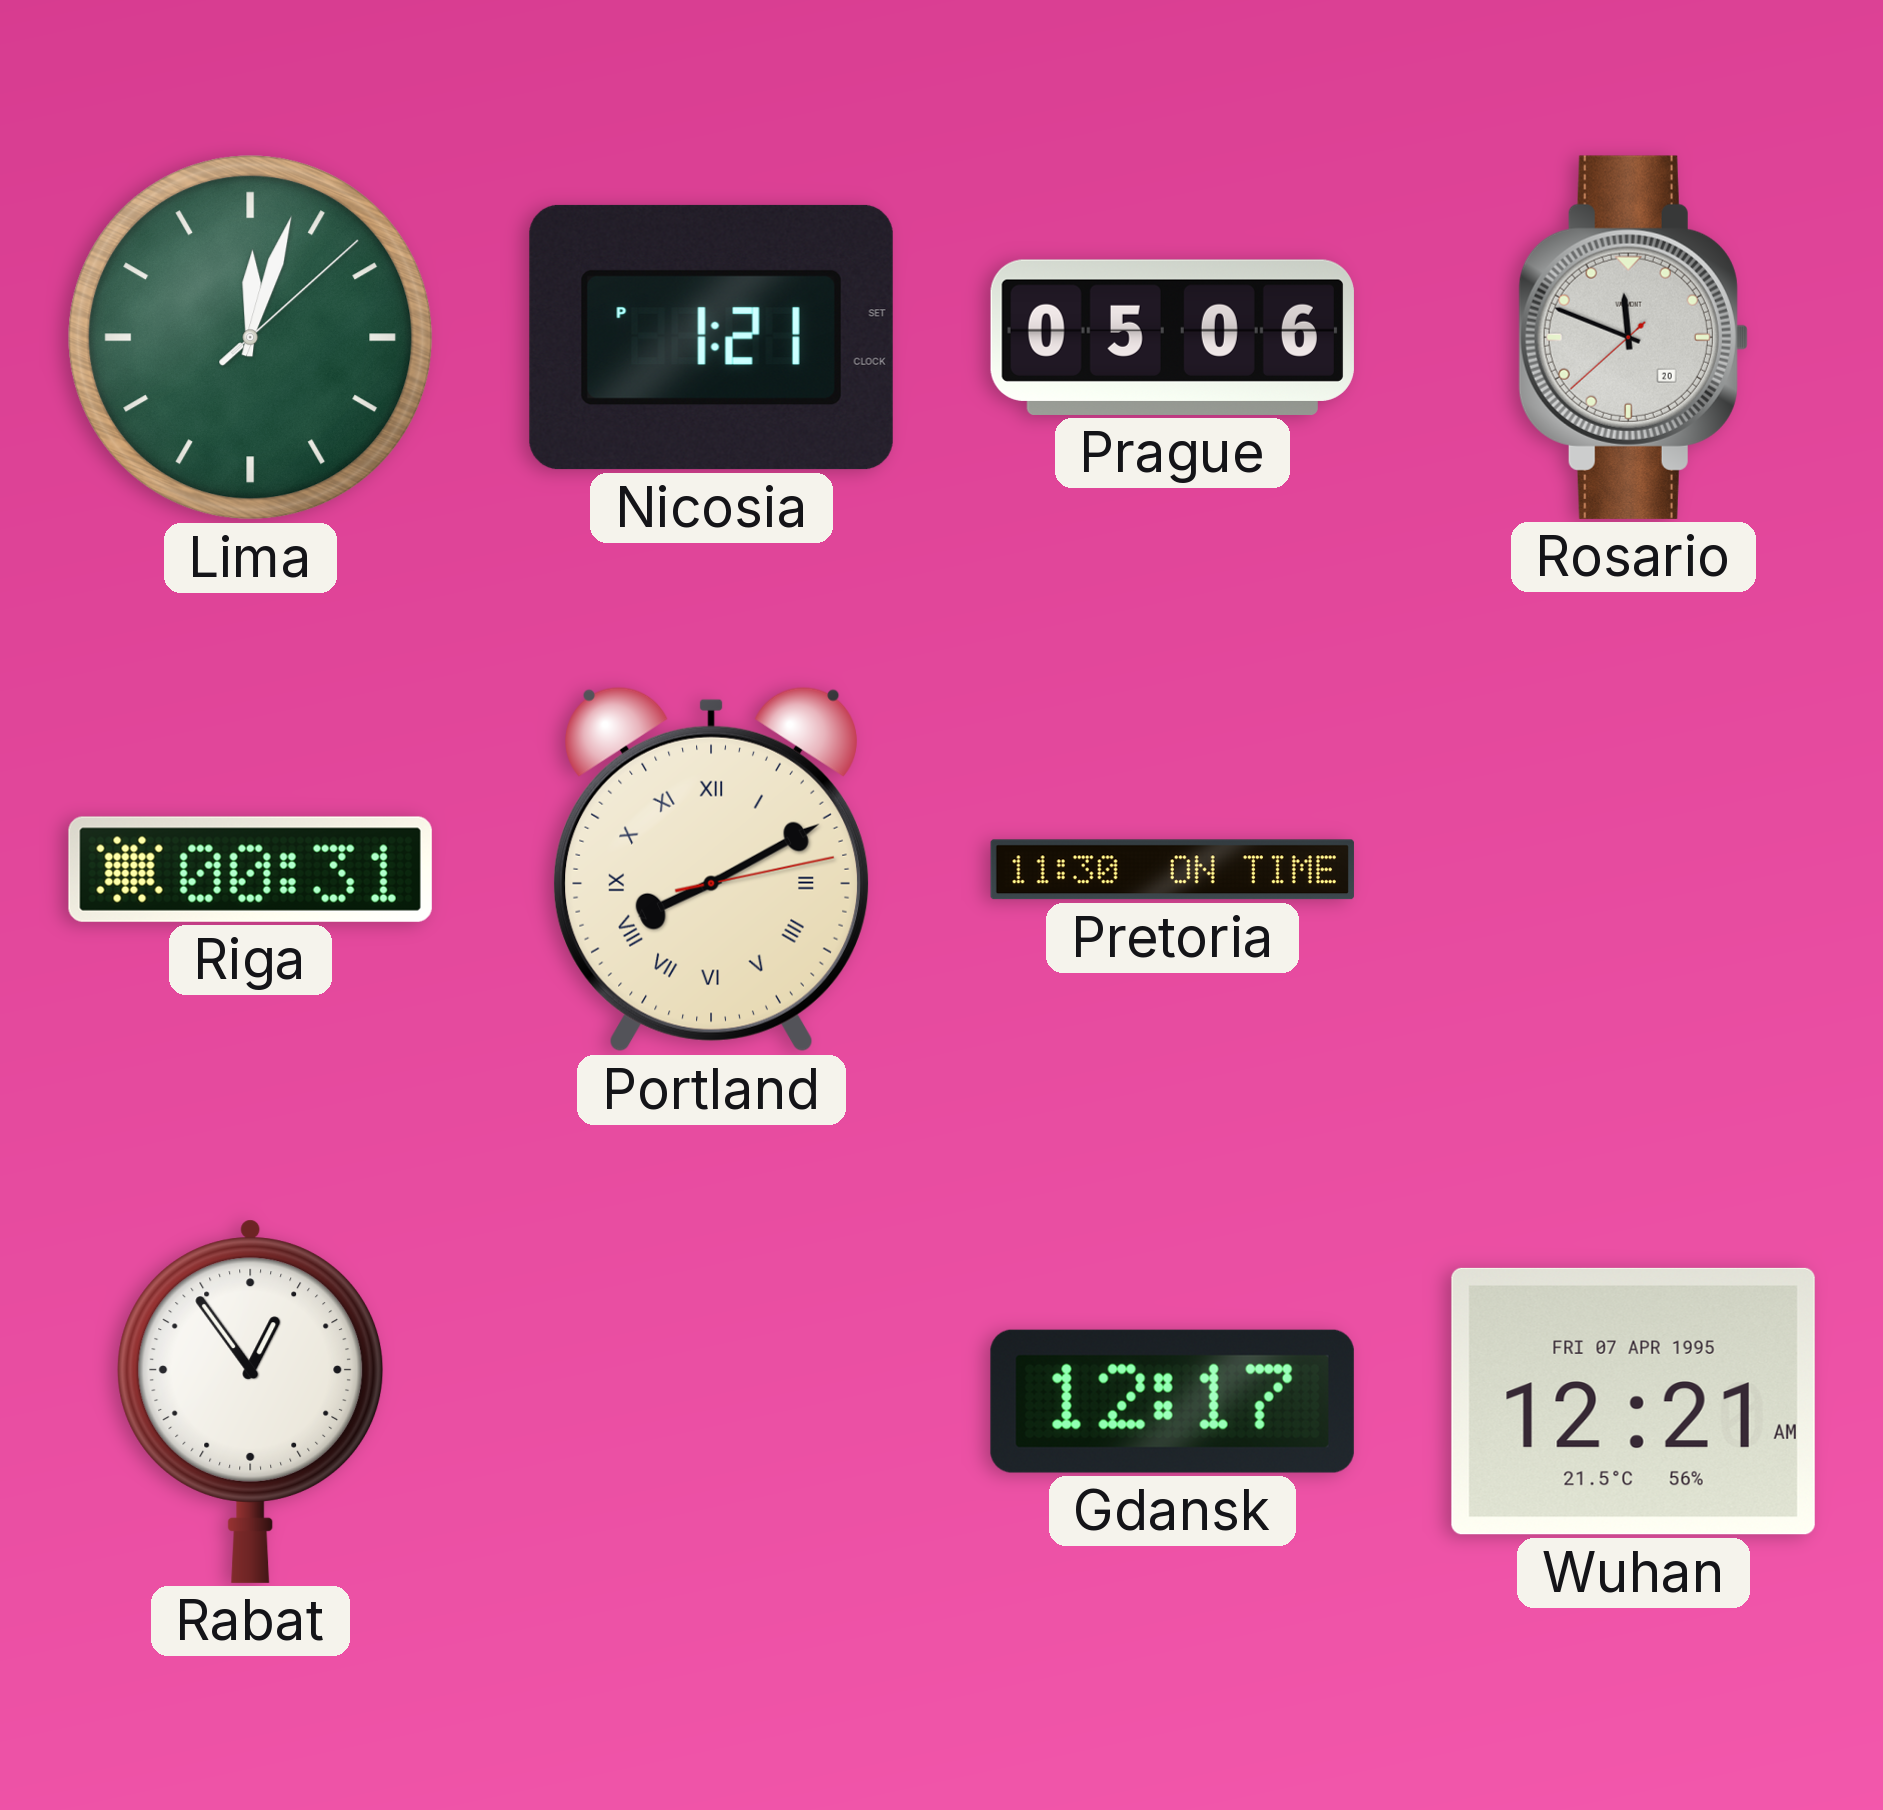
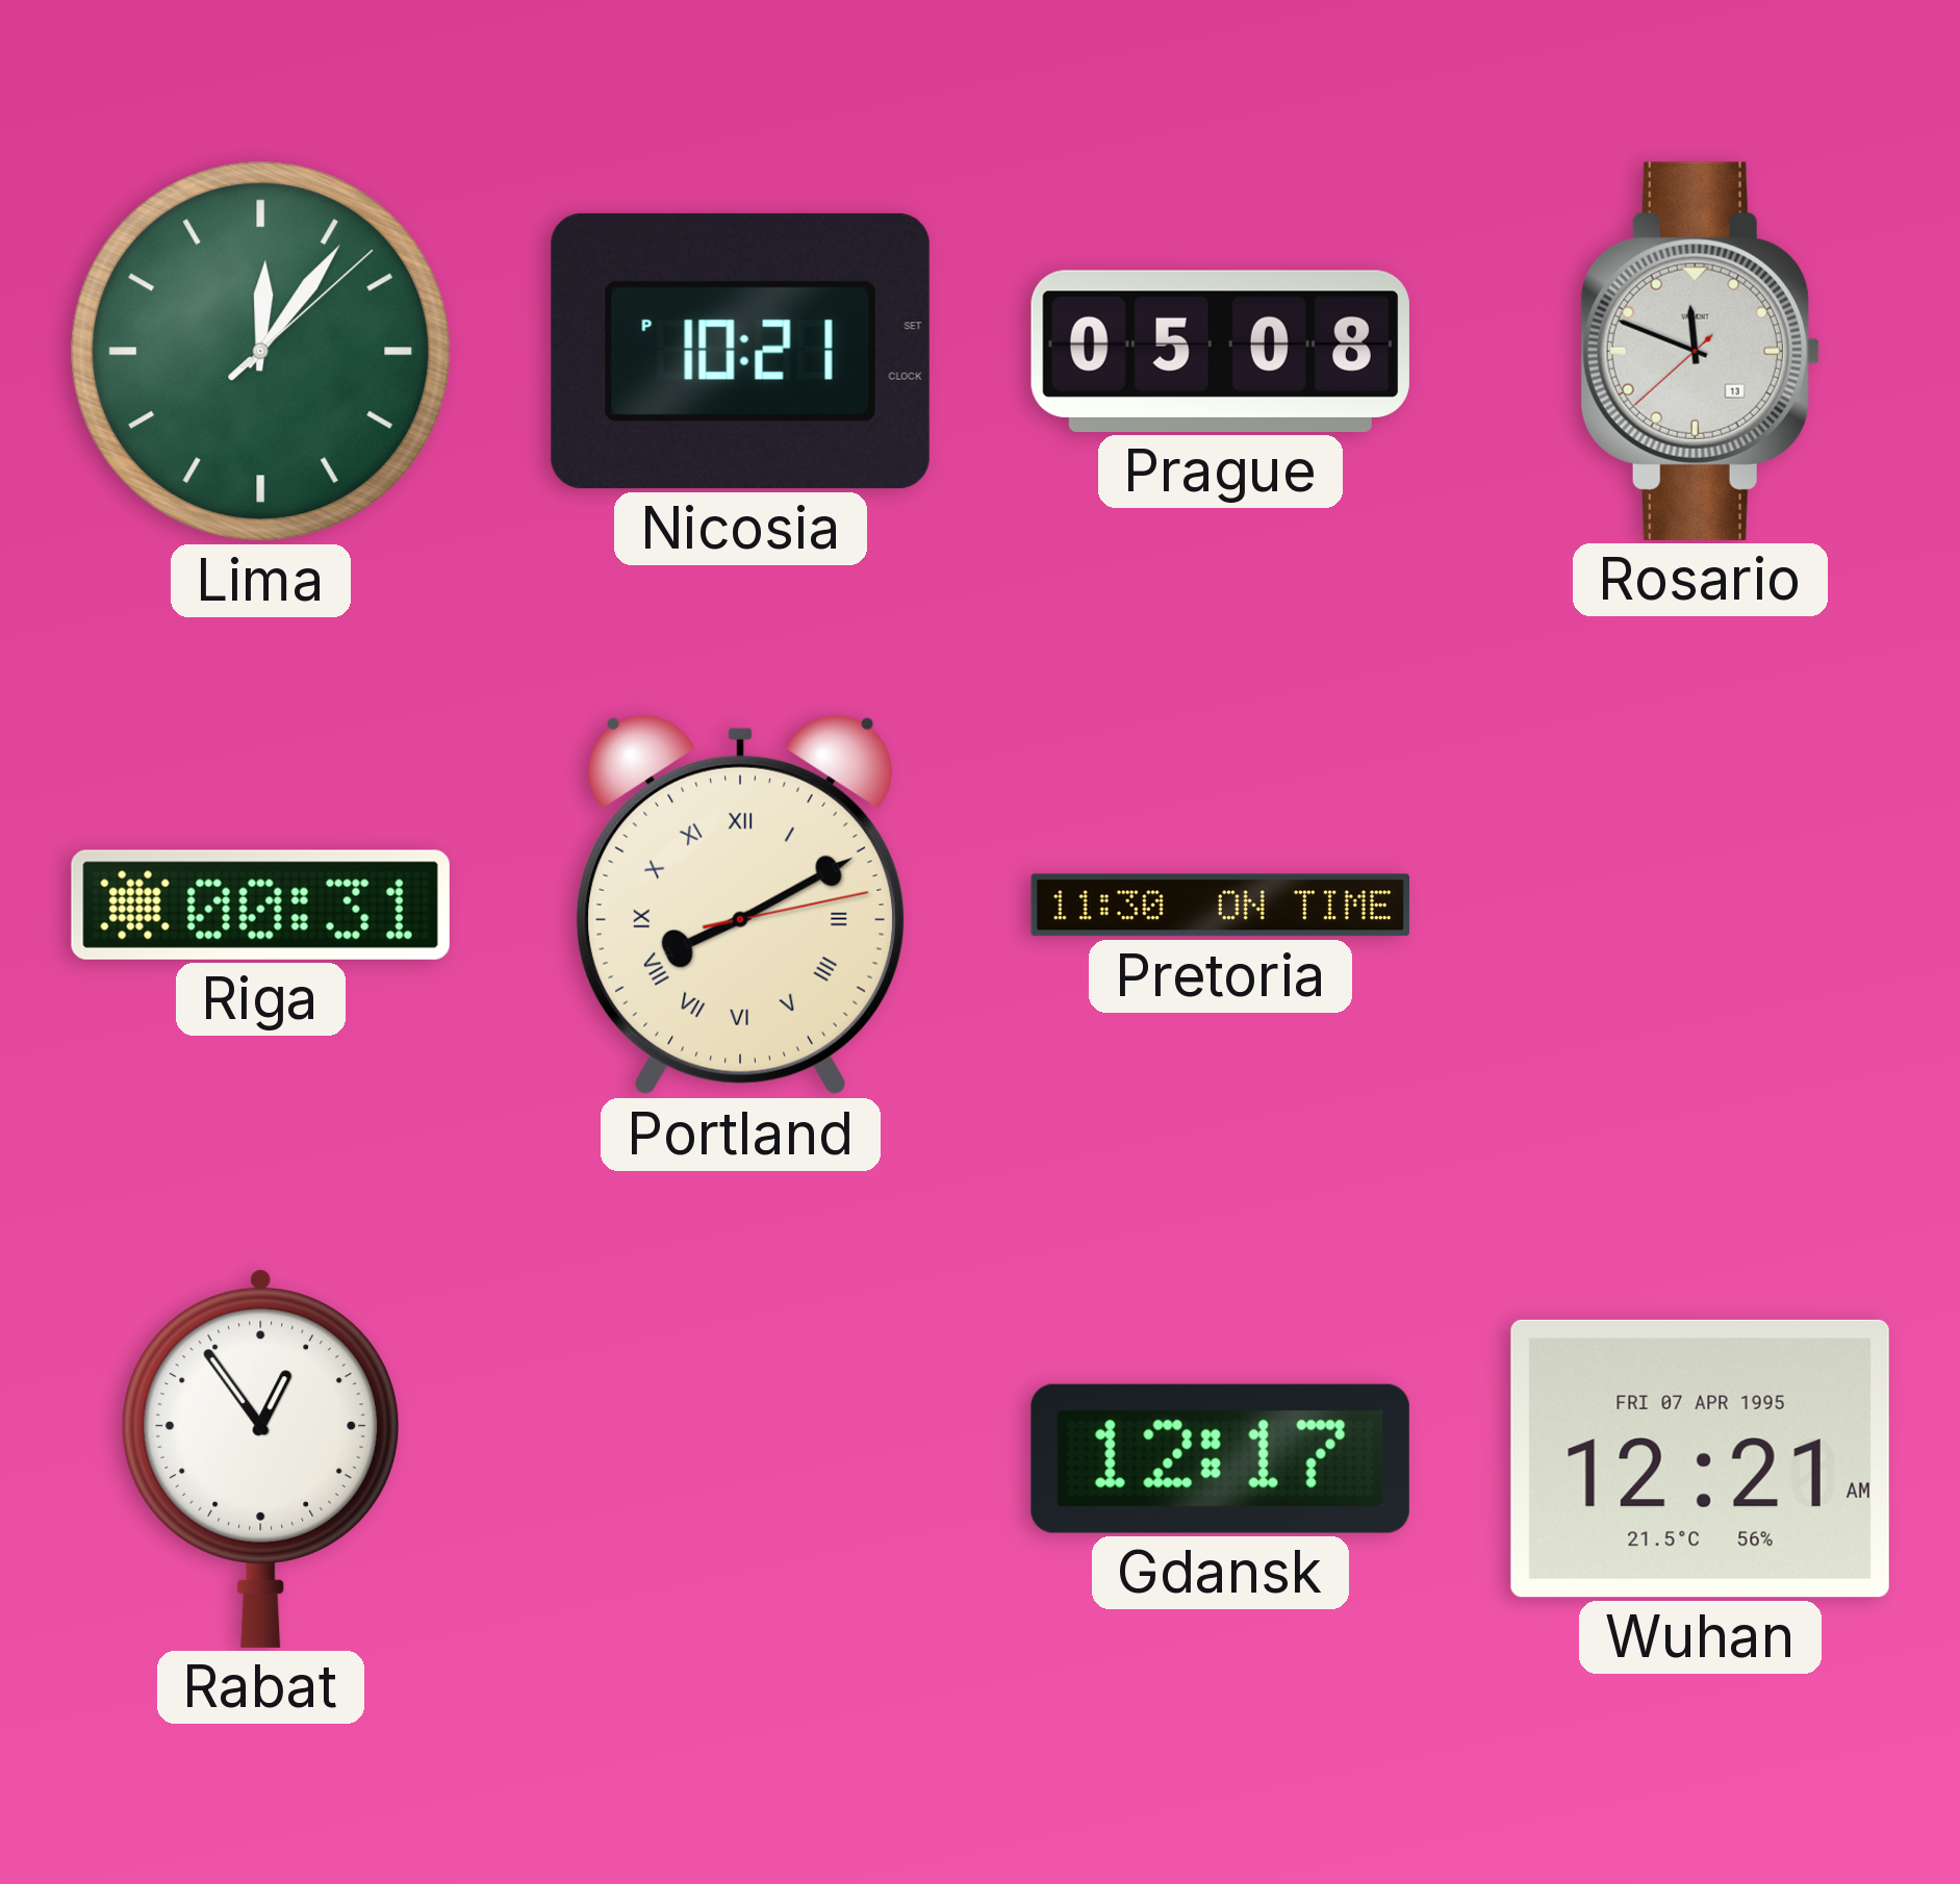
Lima: 12:03 -> 12:06
Nicosia: 1:21 -> 10:21
Prague: 05:06 -> 05:08
Rosario date: 20 -> 13
